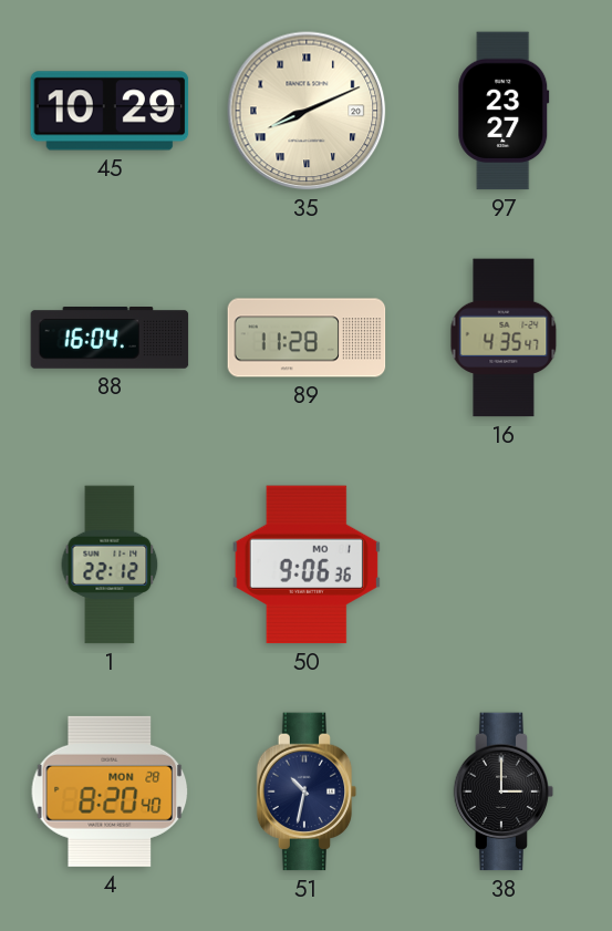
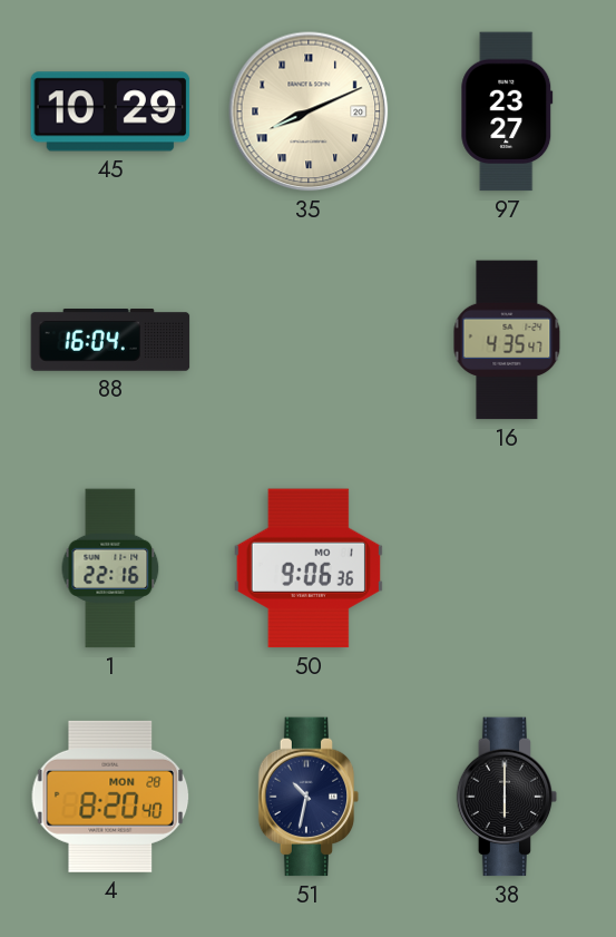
89: 11:28 -> none
1: 22:12 -> 22:16
38: 3:00 -> 6:00
